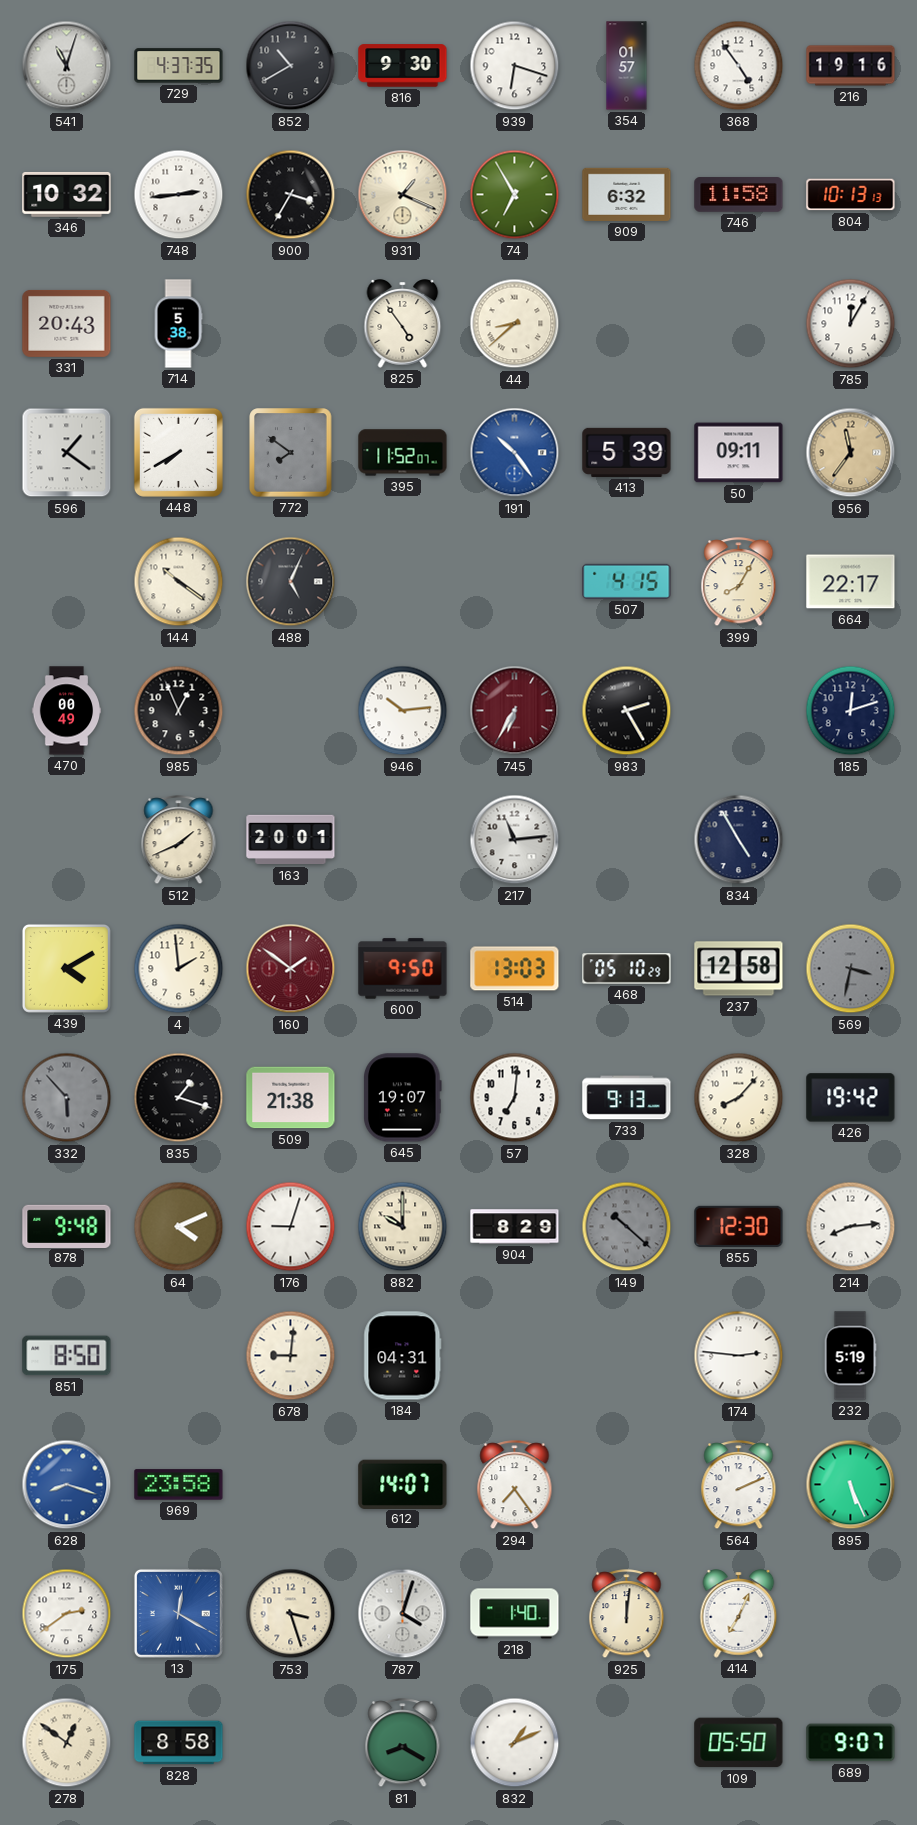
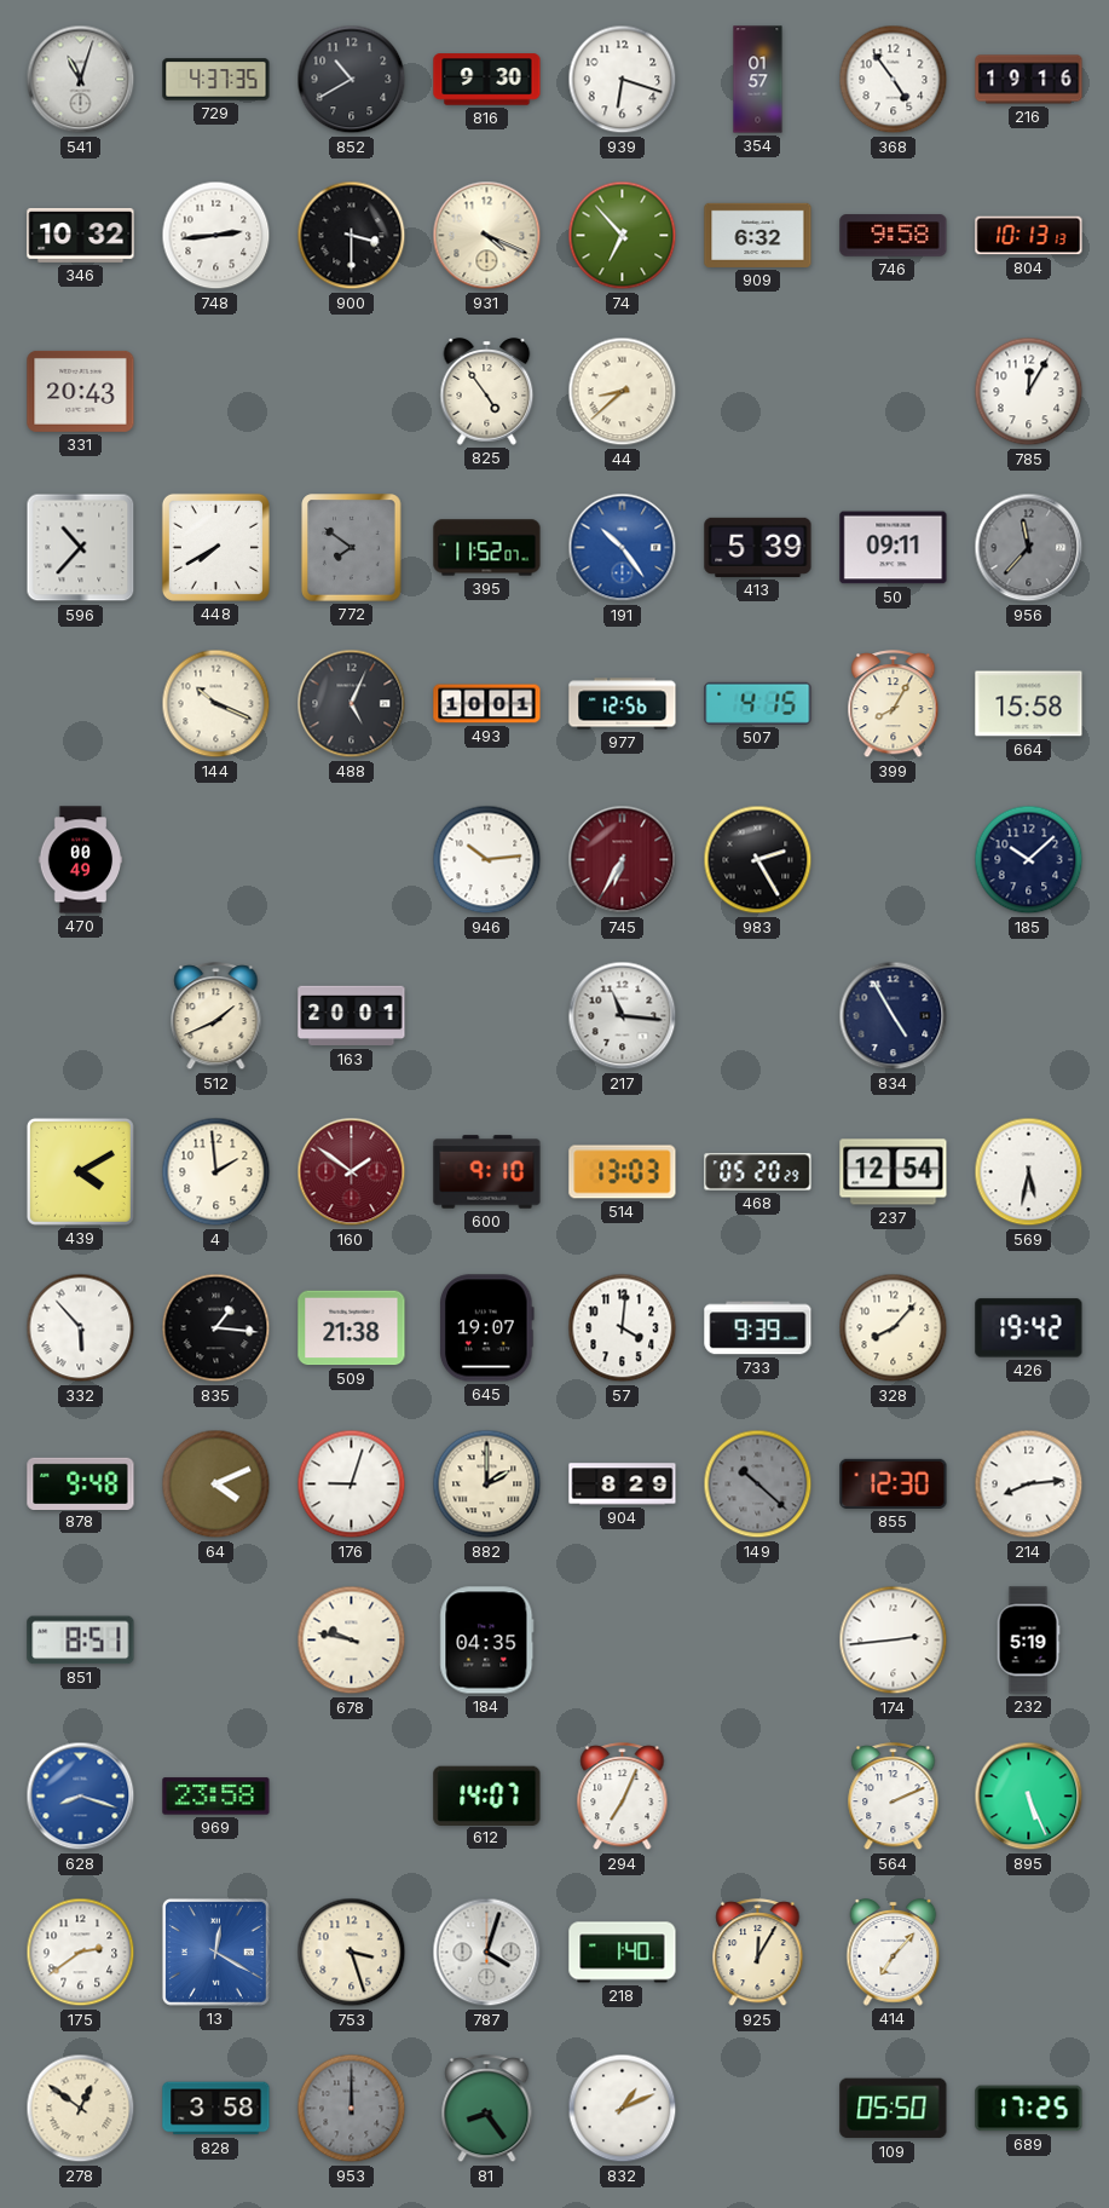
900: 3:35 -> 3:30
931: 1:19 -> 4:19
74: 6:55 -> 6:53
746: 11:58 -> 9:58
714: 5:38 -> none
596: 1:21 -> 10:37
956: 11:36 -> 11:37
956 dial: champagne -> grey
144: 10:21 -> 10:19
493: none -> 10:01
977: none -> 12:56
664: 22:17 -> 15:58
985: 12:56 -> none
185: 12:12 -> 10:08
217: 11:14 -> 11:16
600: 9:50 -> 9:10
468: 05:10 -> 05:20
237: 12:58 -> 12:54
569: 3:32 -> 5:32
569 dial: grey -> white
332 dial: grey -> white
835: 1:18 -> 1:16
57: 7:01 -> 4:01
733: 9:13 -> 9:39
882: 10:00 -> 2:00
851: 8:50 -> 8:51
678: 9:01 -> 9:47
184: 04:31 -> 04:35
174: 2:46 -> 2:44
294: 7:24 -> 7:04
925: 12:01 -> 12:05
414: 7:04 -> 7:07
828: 8:58 -> 3:58
953: none -> 12:00
81: 8:20 -> 8:24
689: 9:07 -> 17:25
